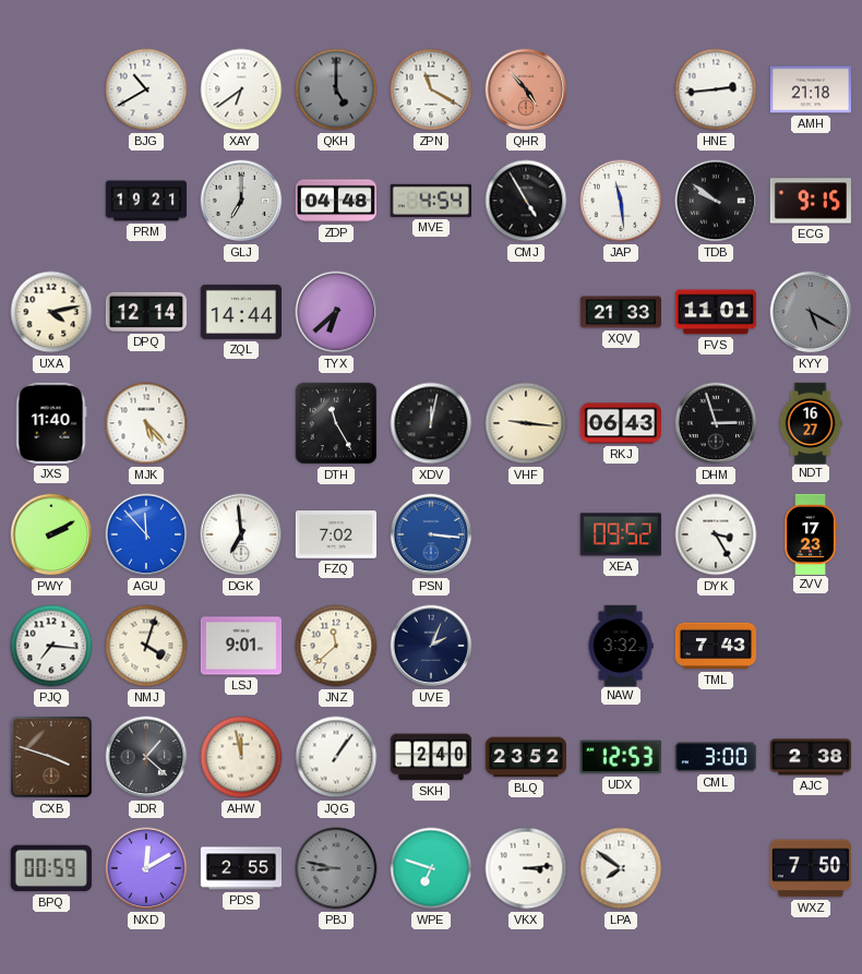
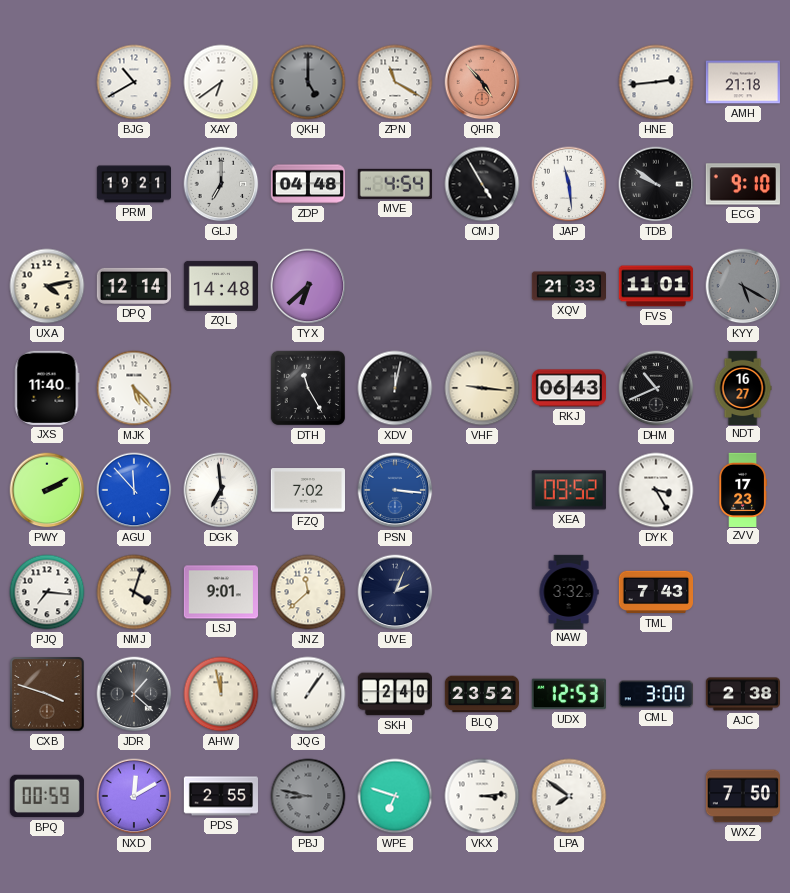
ECG: 9:15 -> 9:10
ZQL: 14:44 -> 14:48
DHM: 2:57 -> 10:41
